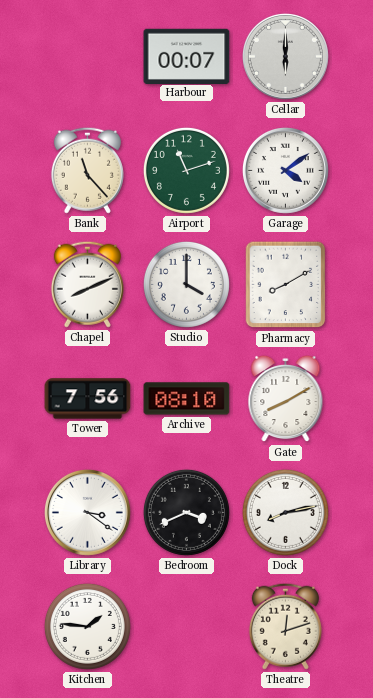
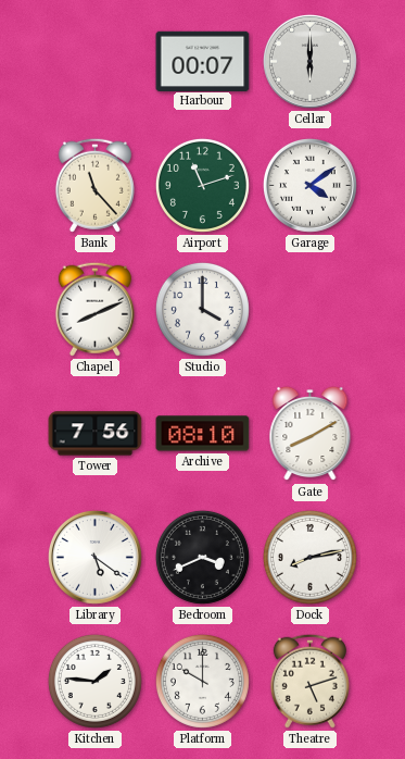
Pharmacy: 8:10 -> none
Library: 3:21 -> 5:21
Platform: none -> 10:00
Theatre: 12:12 -> 5:12
